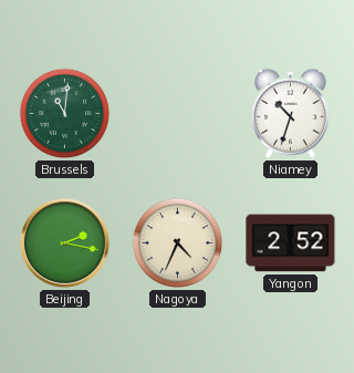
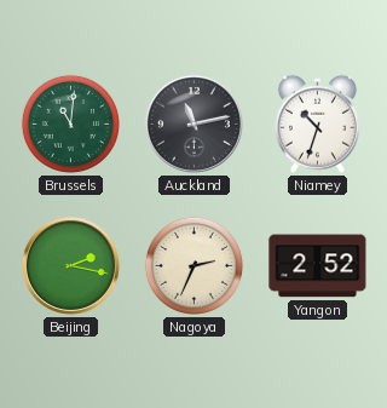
Auckland: none -> 11:13
Nagoya: 4:34 -> 2:34
